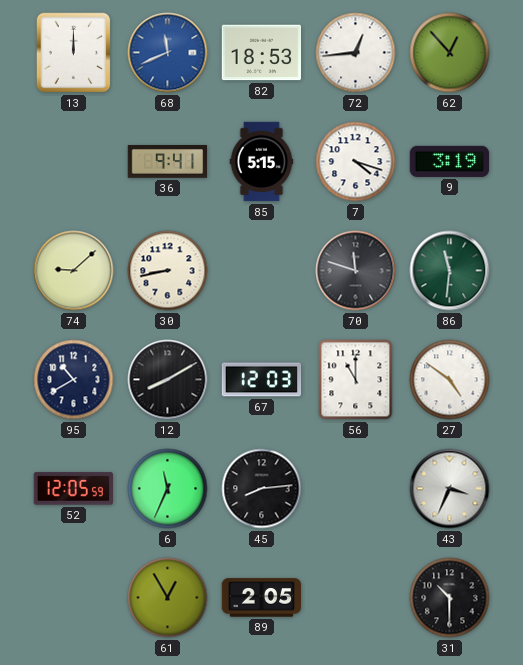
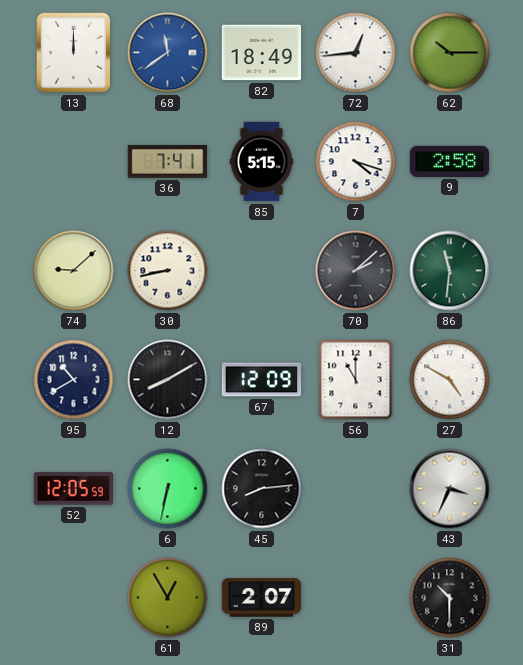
68: 11:41 -> 11:39
82: 18:53 -> 18:49
62: 12:53 -> 10:15
36: 9:41 -> 7:41
9: 3:19 -> 2:58
70: 11:48 -> 2:08
67: 12:03 -> 12:09
27: 4:51 -> 4:50
6: 11:34 -> 6:32
89: 2:05 -> 2:07
